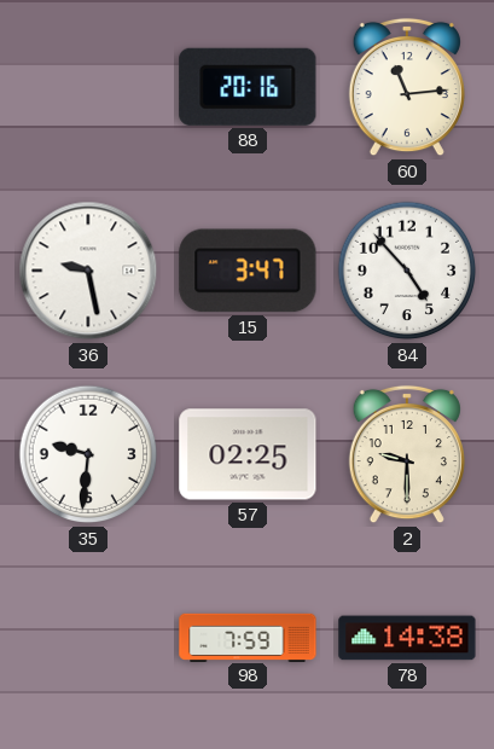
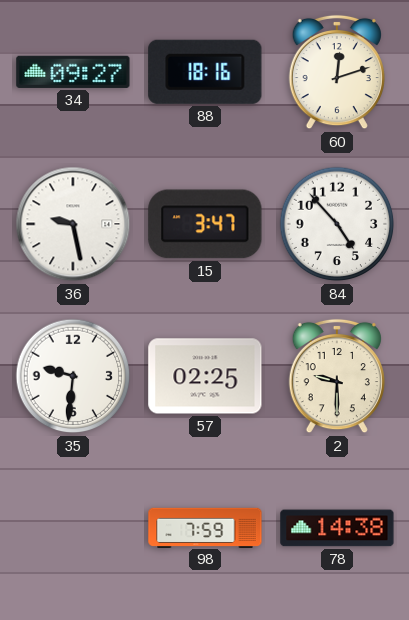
34: none -> 09:27
88: 20:16 -> 18:16
60: 11:14 -> 12:12
